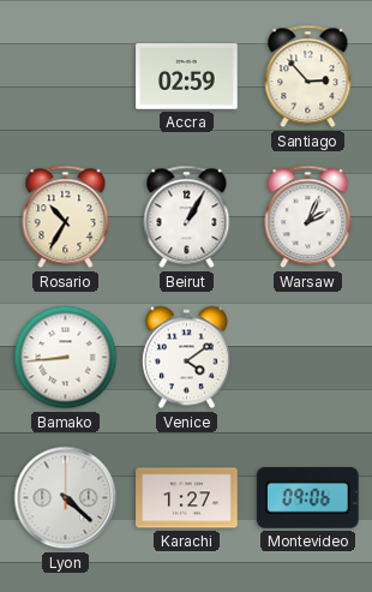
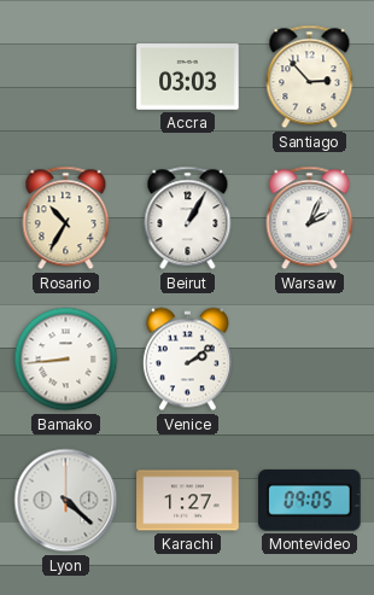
Accra: 02:59 -> 03:03
Venice: 4:09 -> 2:09
Montevideo: 09:06 -> 09:05
